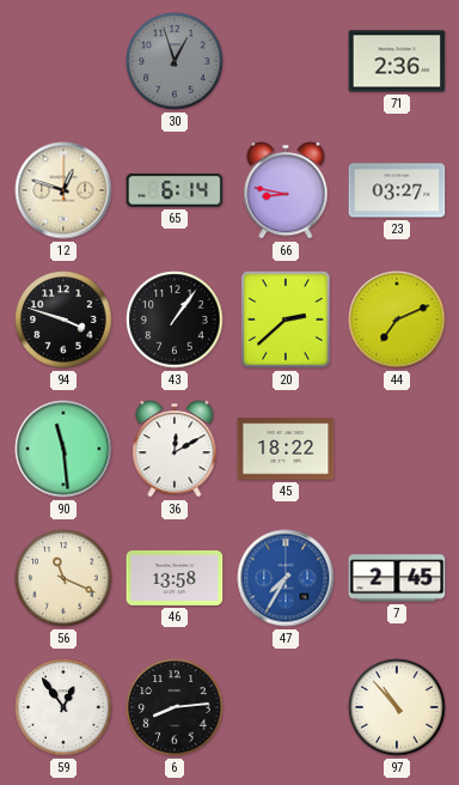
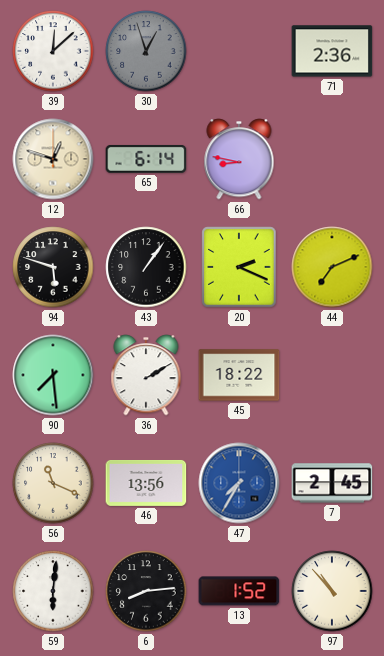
39: none -> 12:08
23: 03:27 -> none
94: 3:48 -> 5:48
20: 2:38 -> 2:19
90: 11:29 -> 7:29
36: 12:10 -> 2:10
46: 13:58 -> 13:56
59: 12:54 -> 6:01
13: none -> 1:52
